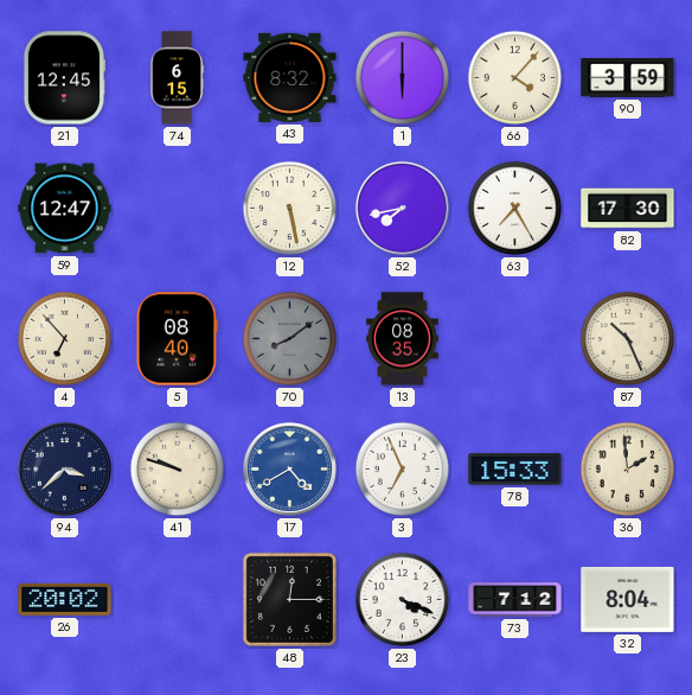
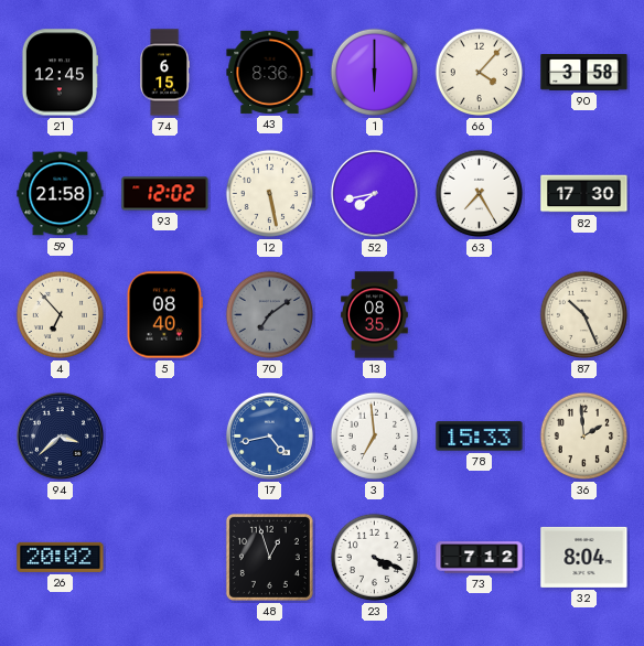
43: 8:32 -> 8:36
90: 3:59 -> 3:58
59: 12:47 -> 21:58
93: none -> 12:02
70: 8:09 -> 7:09
41: 9:48 -> none
17: 4:40 -> 4:43
3: 6:56 -> 6:59
48: 12:15 -> 12:57
